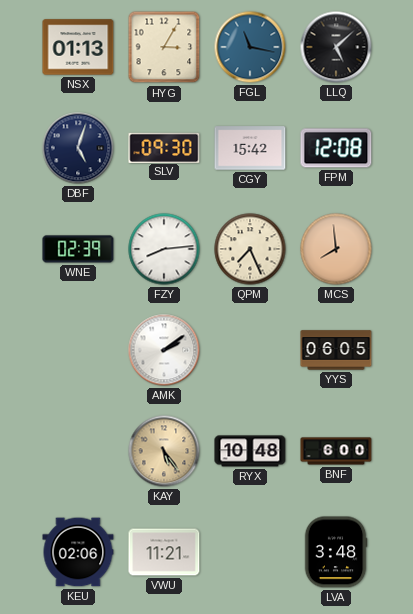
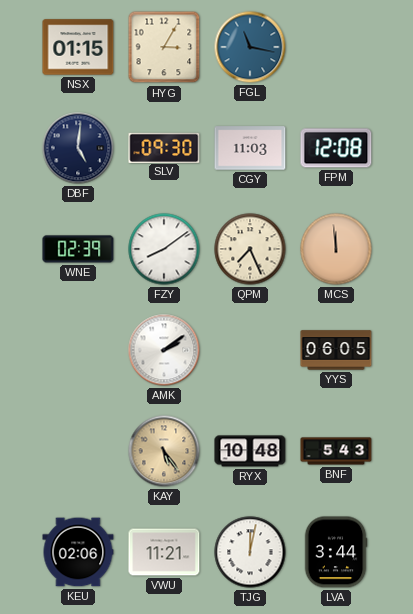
NSX: 01:13 -> 01:15
LLQ: 5:08 -> none
DBF: 5:03 -> 5:01
CGY: 15:42 -> 11:03
FZY: 8:14 -> 8:09
MCS: 7:59 -> 11:59
BNF: 6:00 -> 5:43
TJG: none -> 12:02
LVA: 3:48 -> 3:44
